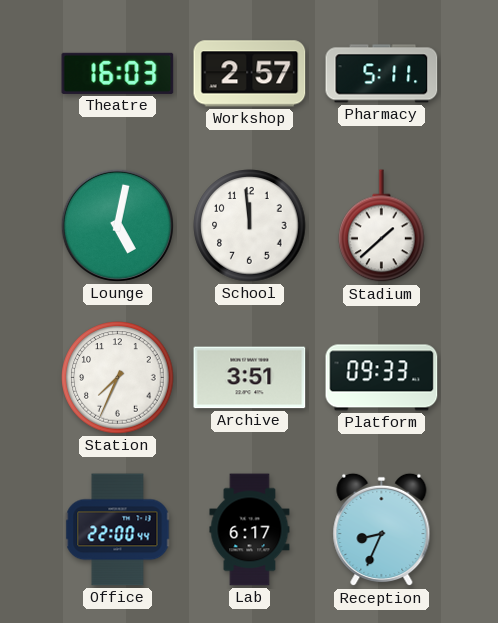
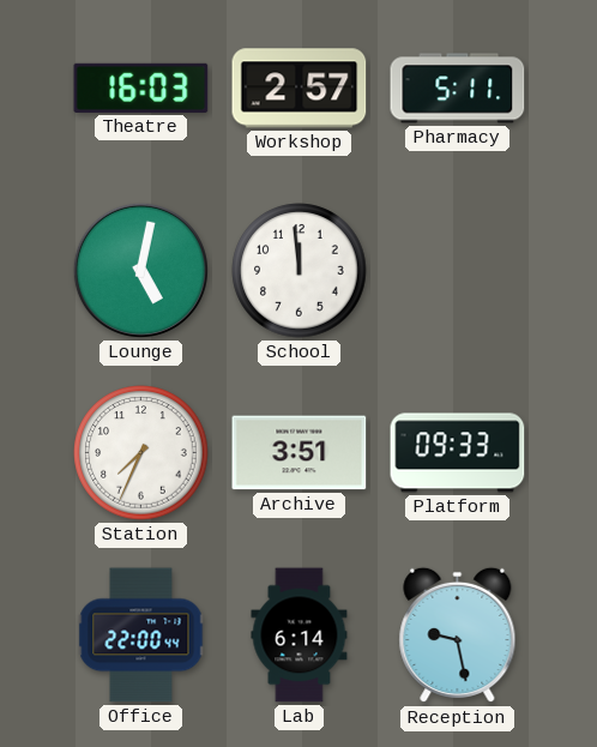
Stadium: 1:38 -> none
Lab: 6:17 -> 6:14
Reception: 8:34 -> 9:28
